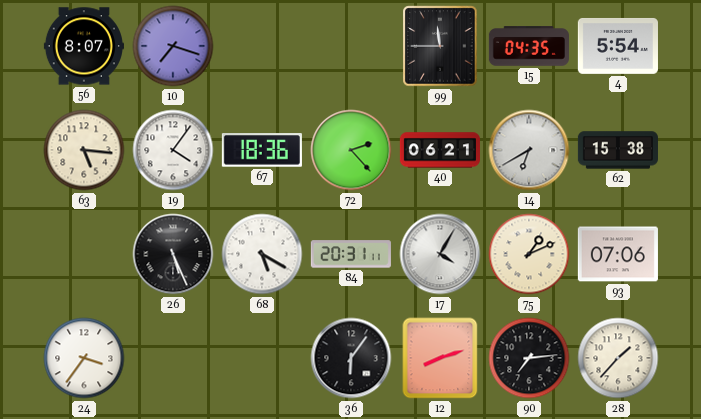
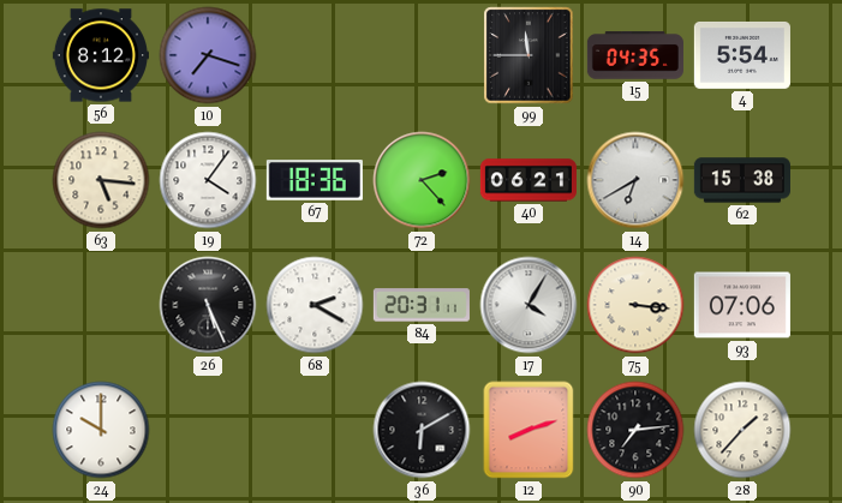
56: 8:07 -> 8:12
68: 5:20 -> 2:20
75: 1:11 -> 3:16
24: 3:36 -> 10:00
36: 6:06 -> 6:10
